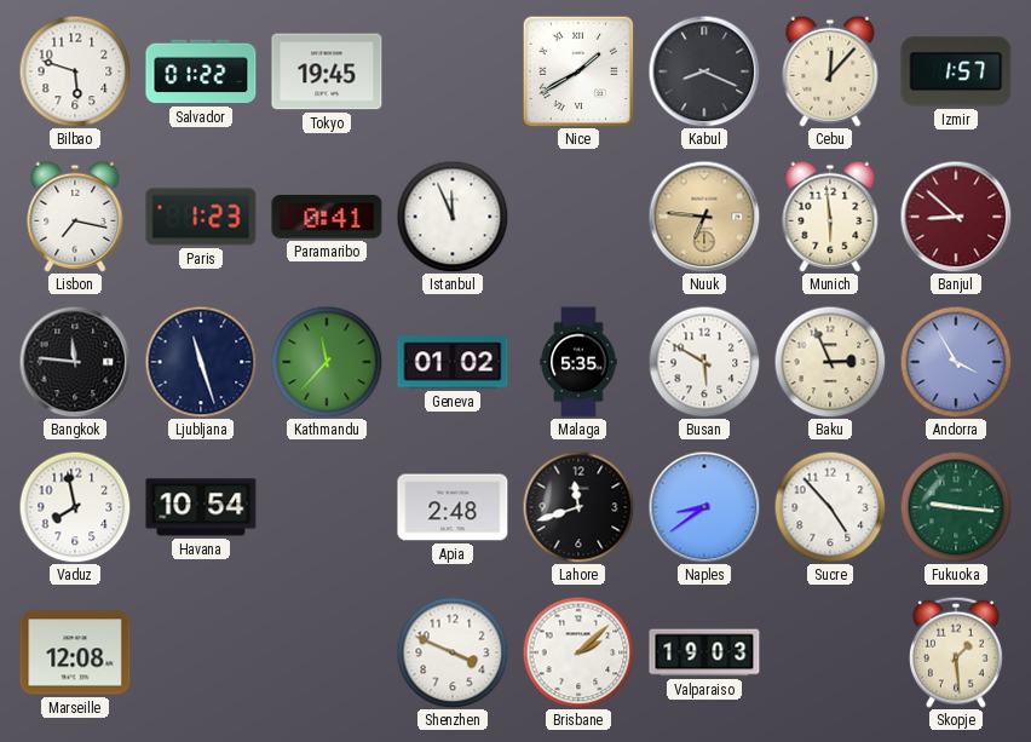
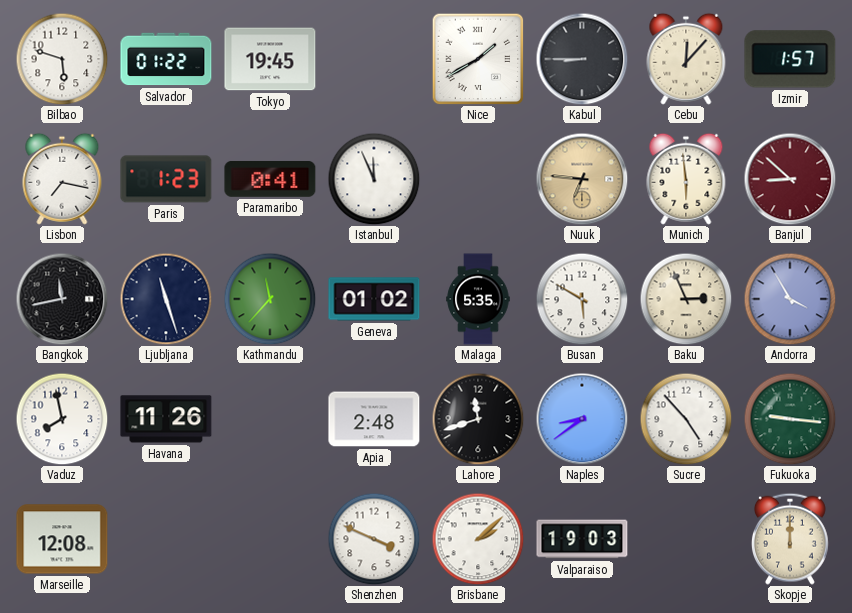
Kabul: 8:19 -> 8:45
Bangkok: 11:46 -> 11:43
Havana: 10:54 -> 11:26
Skopje: 1:29 -> 12:00
